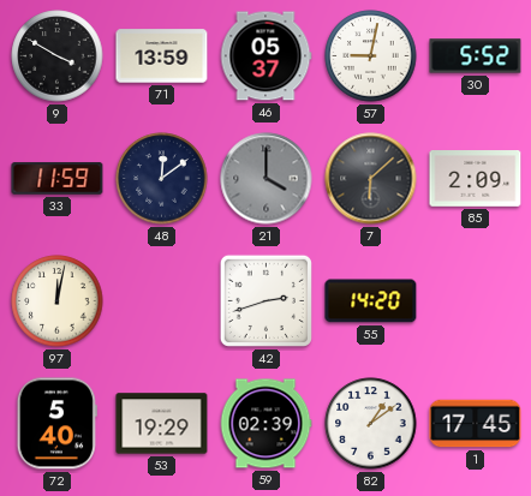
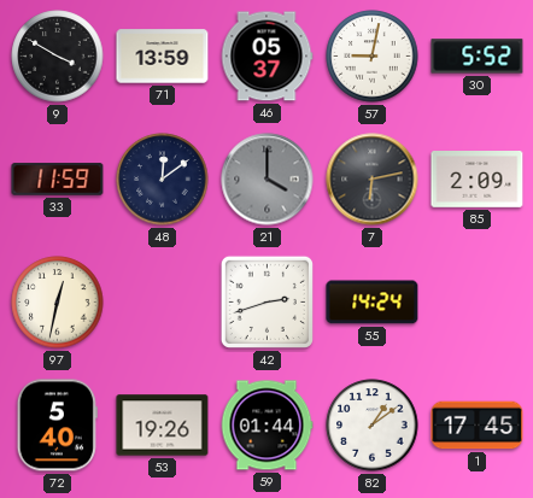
7: 6:08 -> 6:13
97: 12:02 -> 12:32
55: 14:20 -> 14:24
53: 19:29 -> 19:26
59: 02:39 -> 01:44
